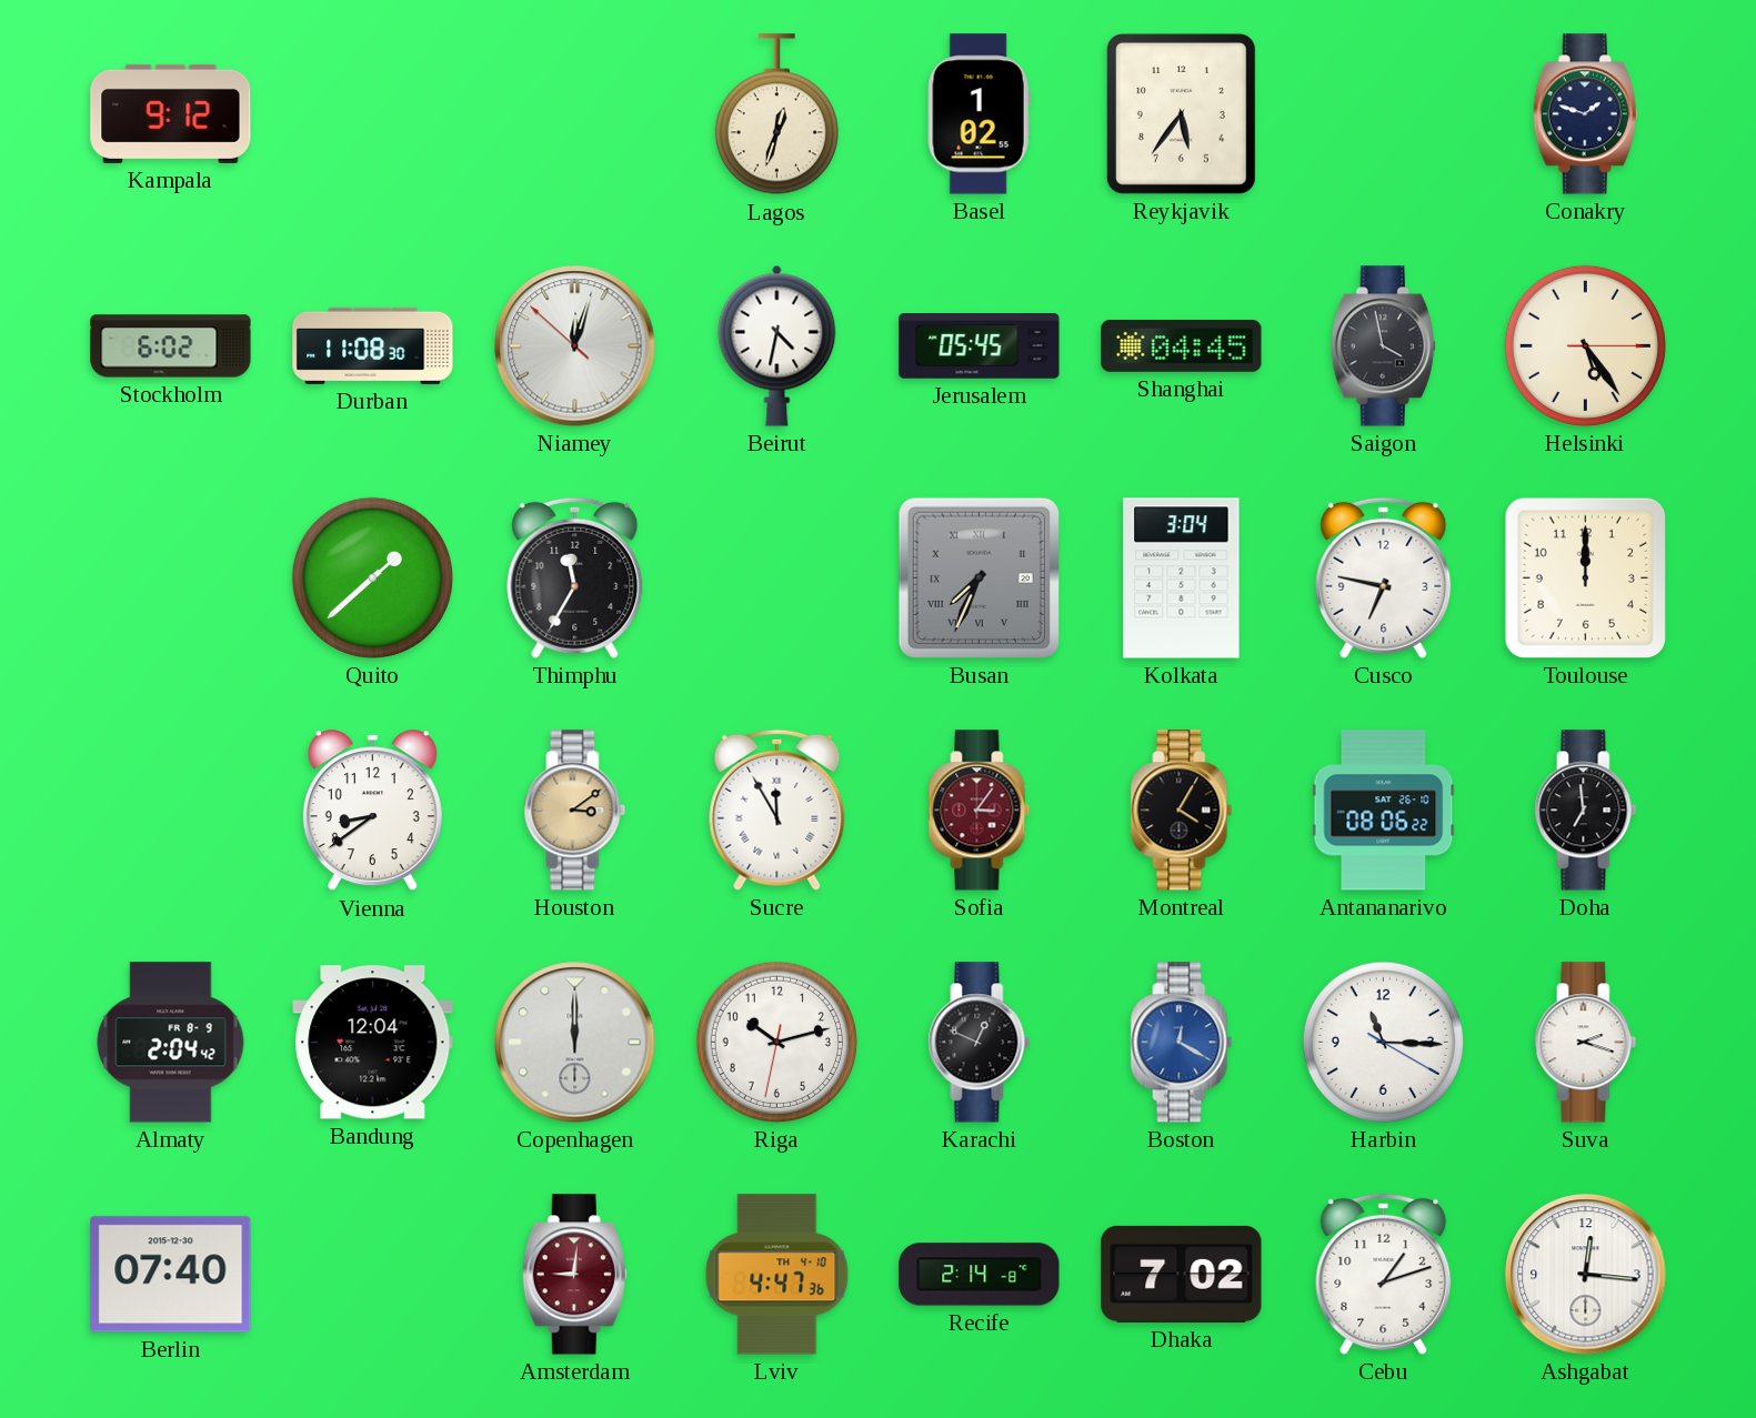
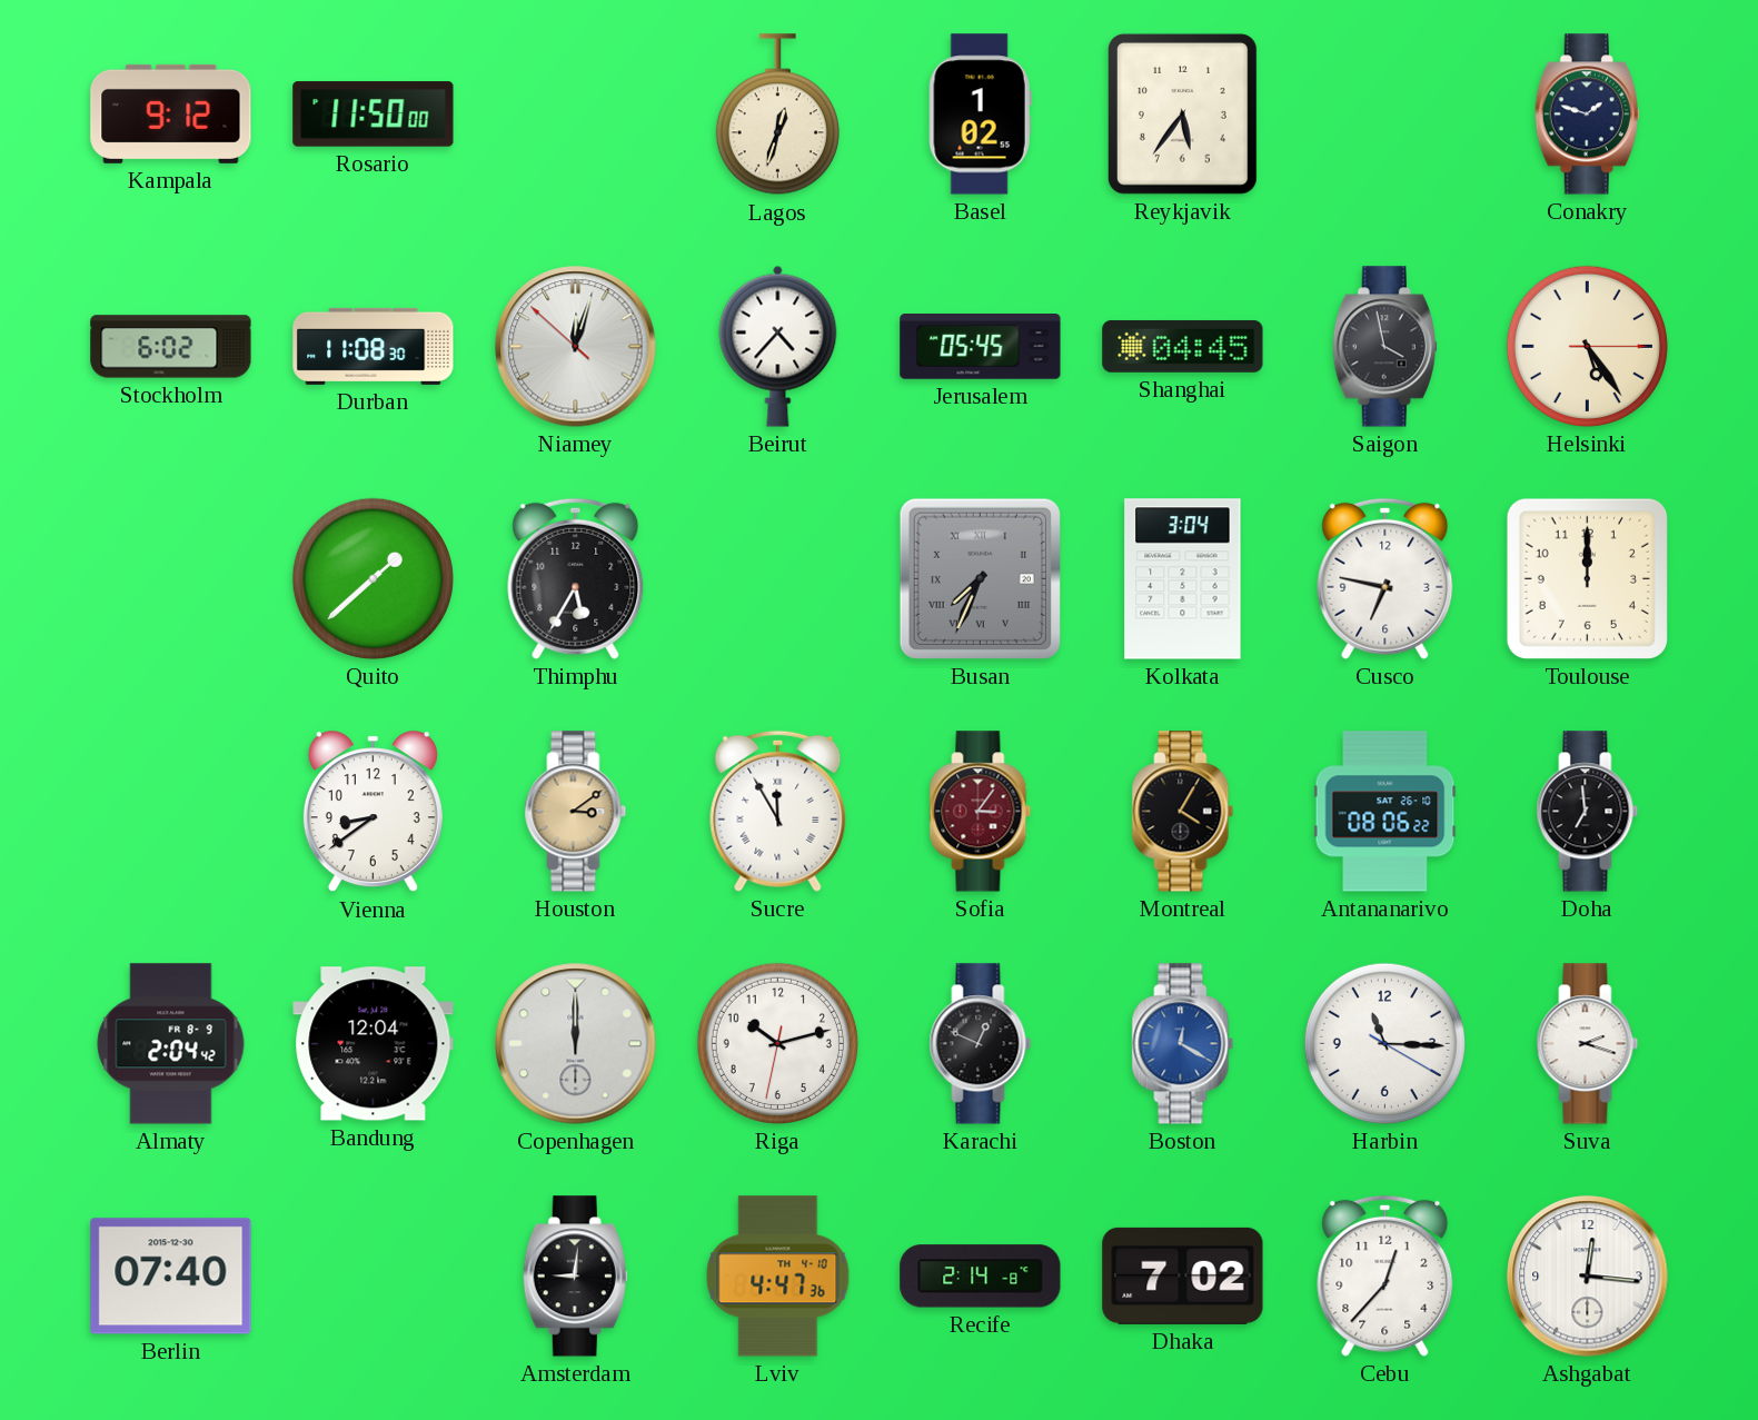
Rosario: none -> 11:50
Beirut: 4:32 -> 4:37
Thimphu: 11:35 -> 5:35
Amsterdam dial: burgundy -> black
Cebu: 1:12 -> 12:37
